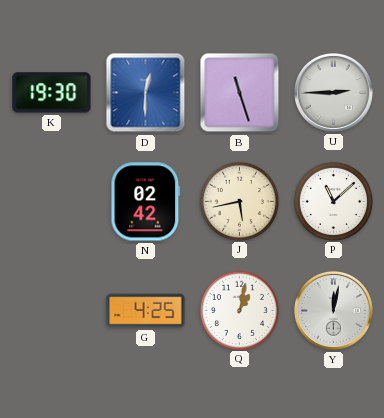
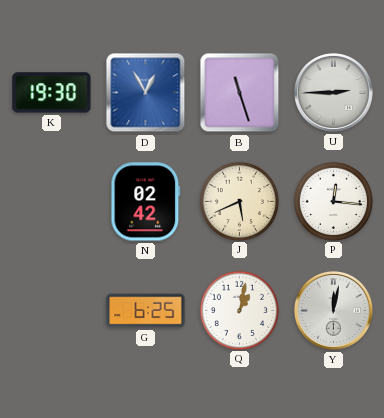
D: 12:30 -> 12:55
J: 5:43 -> 5:41
P: 11:08 -> 12:16
G: 4:25 -> 6:25
